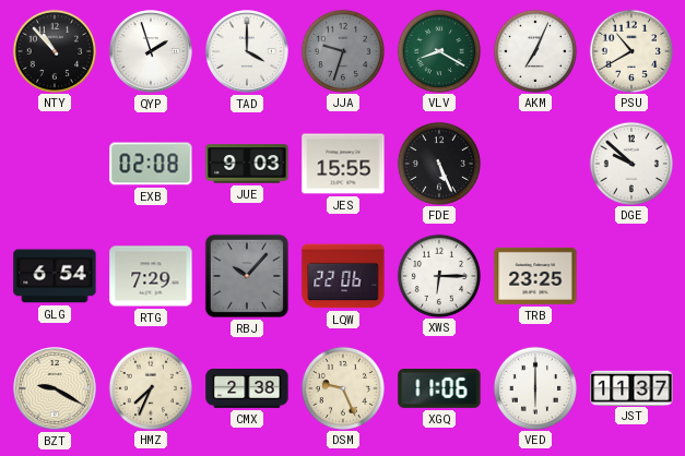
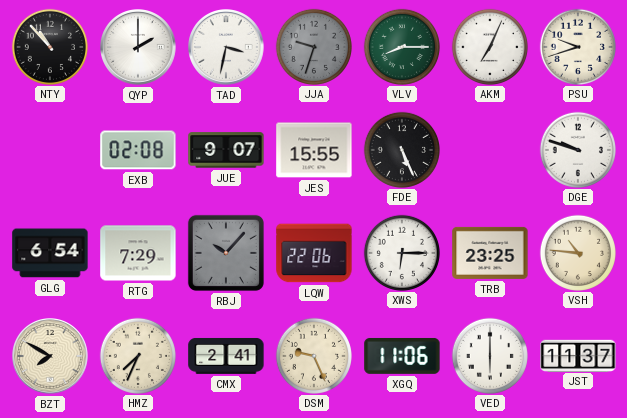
QYP: 1:57 -> 2:00
TAD: 4:00 -> 3:32
VLV: 8:20 -> 8:15
PSU: 10:40 -> 9:42
JUE: 9:03 -> 9:07
DGE: 9:52 -> 9:48
VSH: none -> 10:46
BZT: 9:20 -> 7:50
CMX: 2:38 -> 2:41
